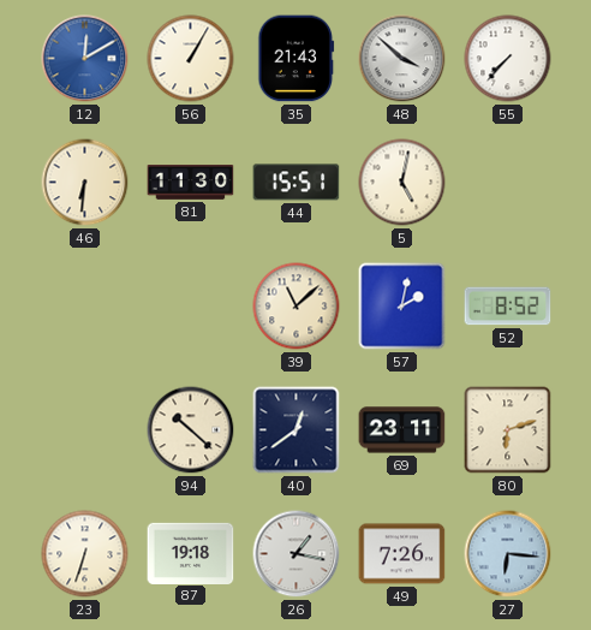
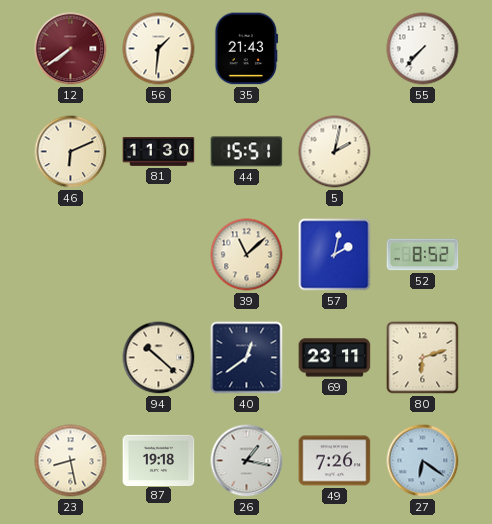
12: 12:10 -> 7:39
12 dial: blue -> burgundy
56: 1:05 -> 1:31
48: 3:52 -> none
46: 6:31 -> 6:11
5: 5:02 -> 2:02
23: 6:33 -> 8:28
27: 6:16 -> 6:21
